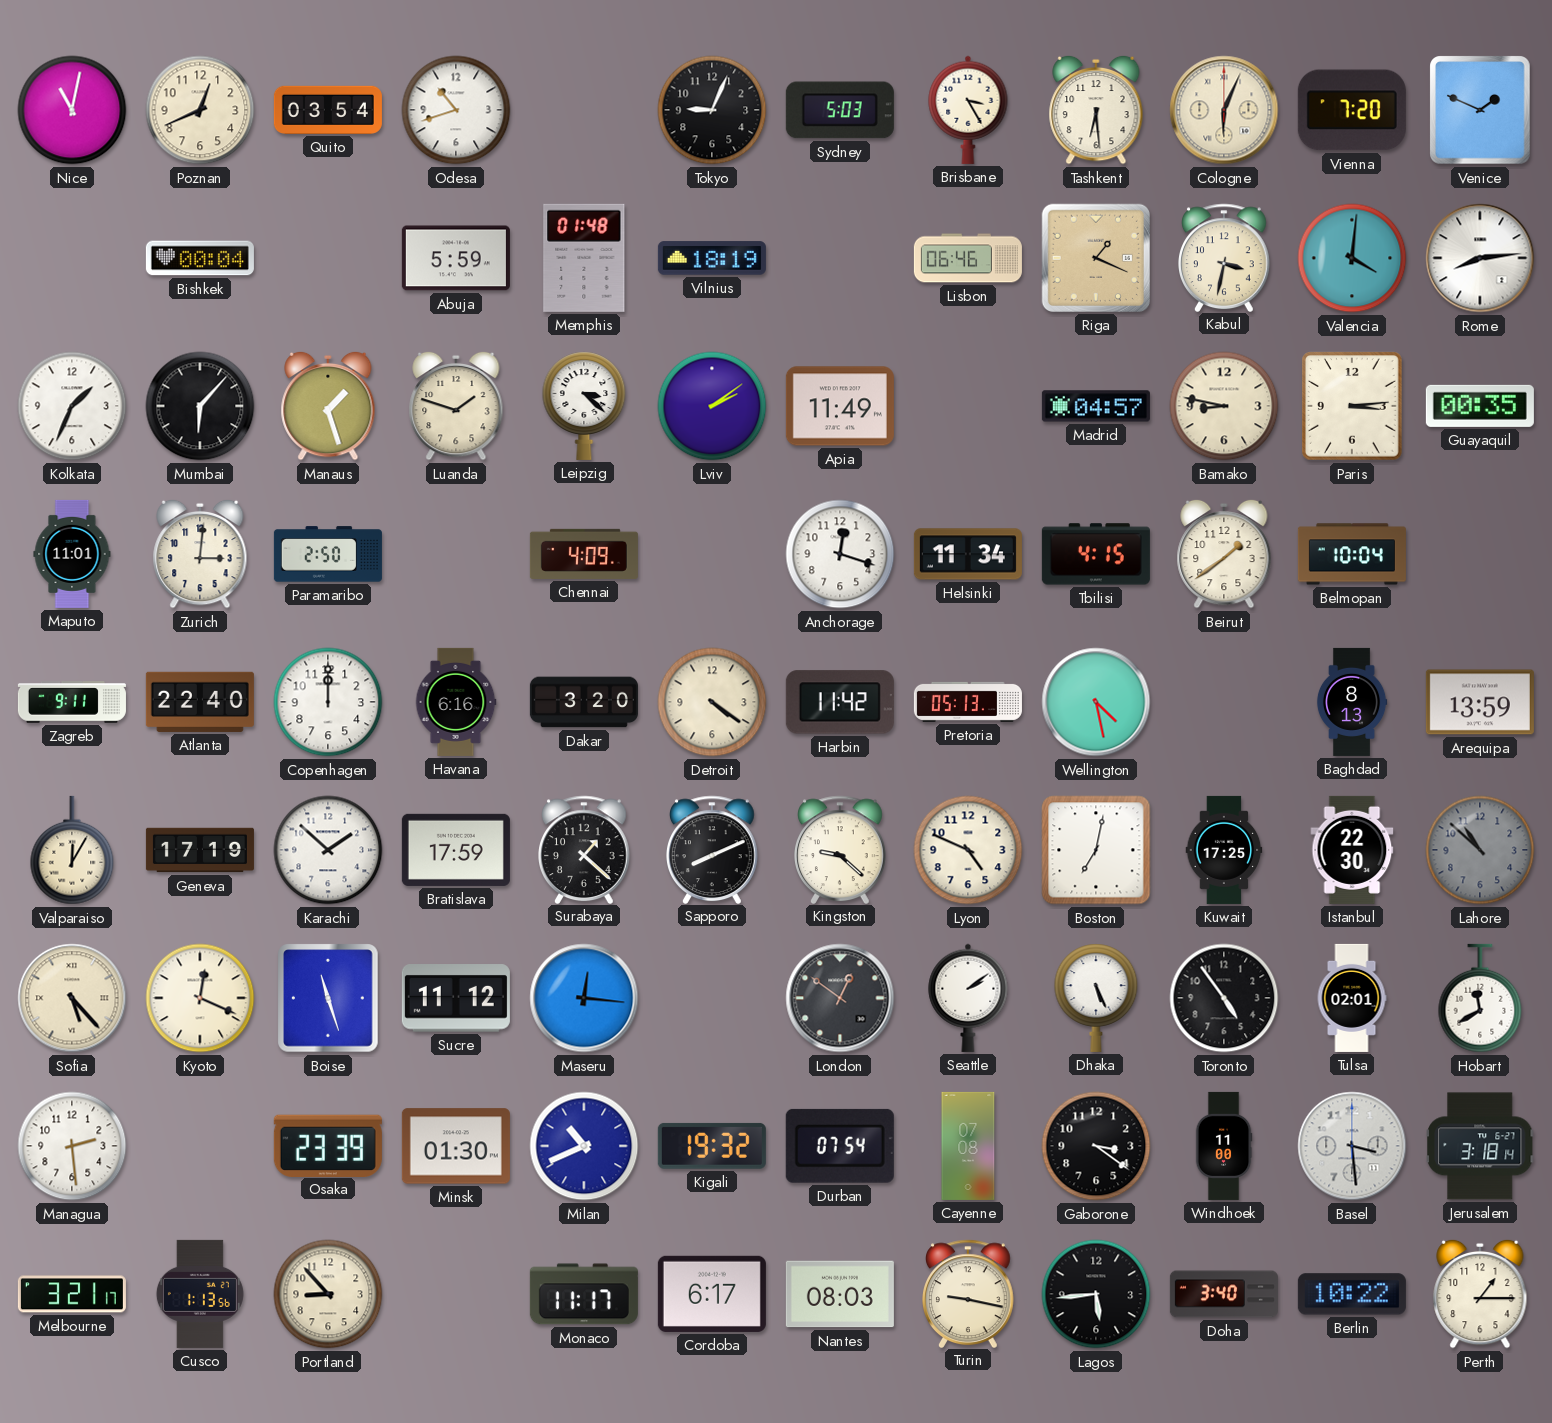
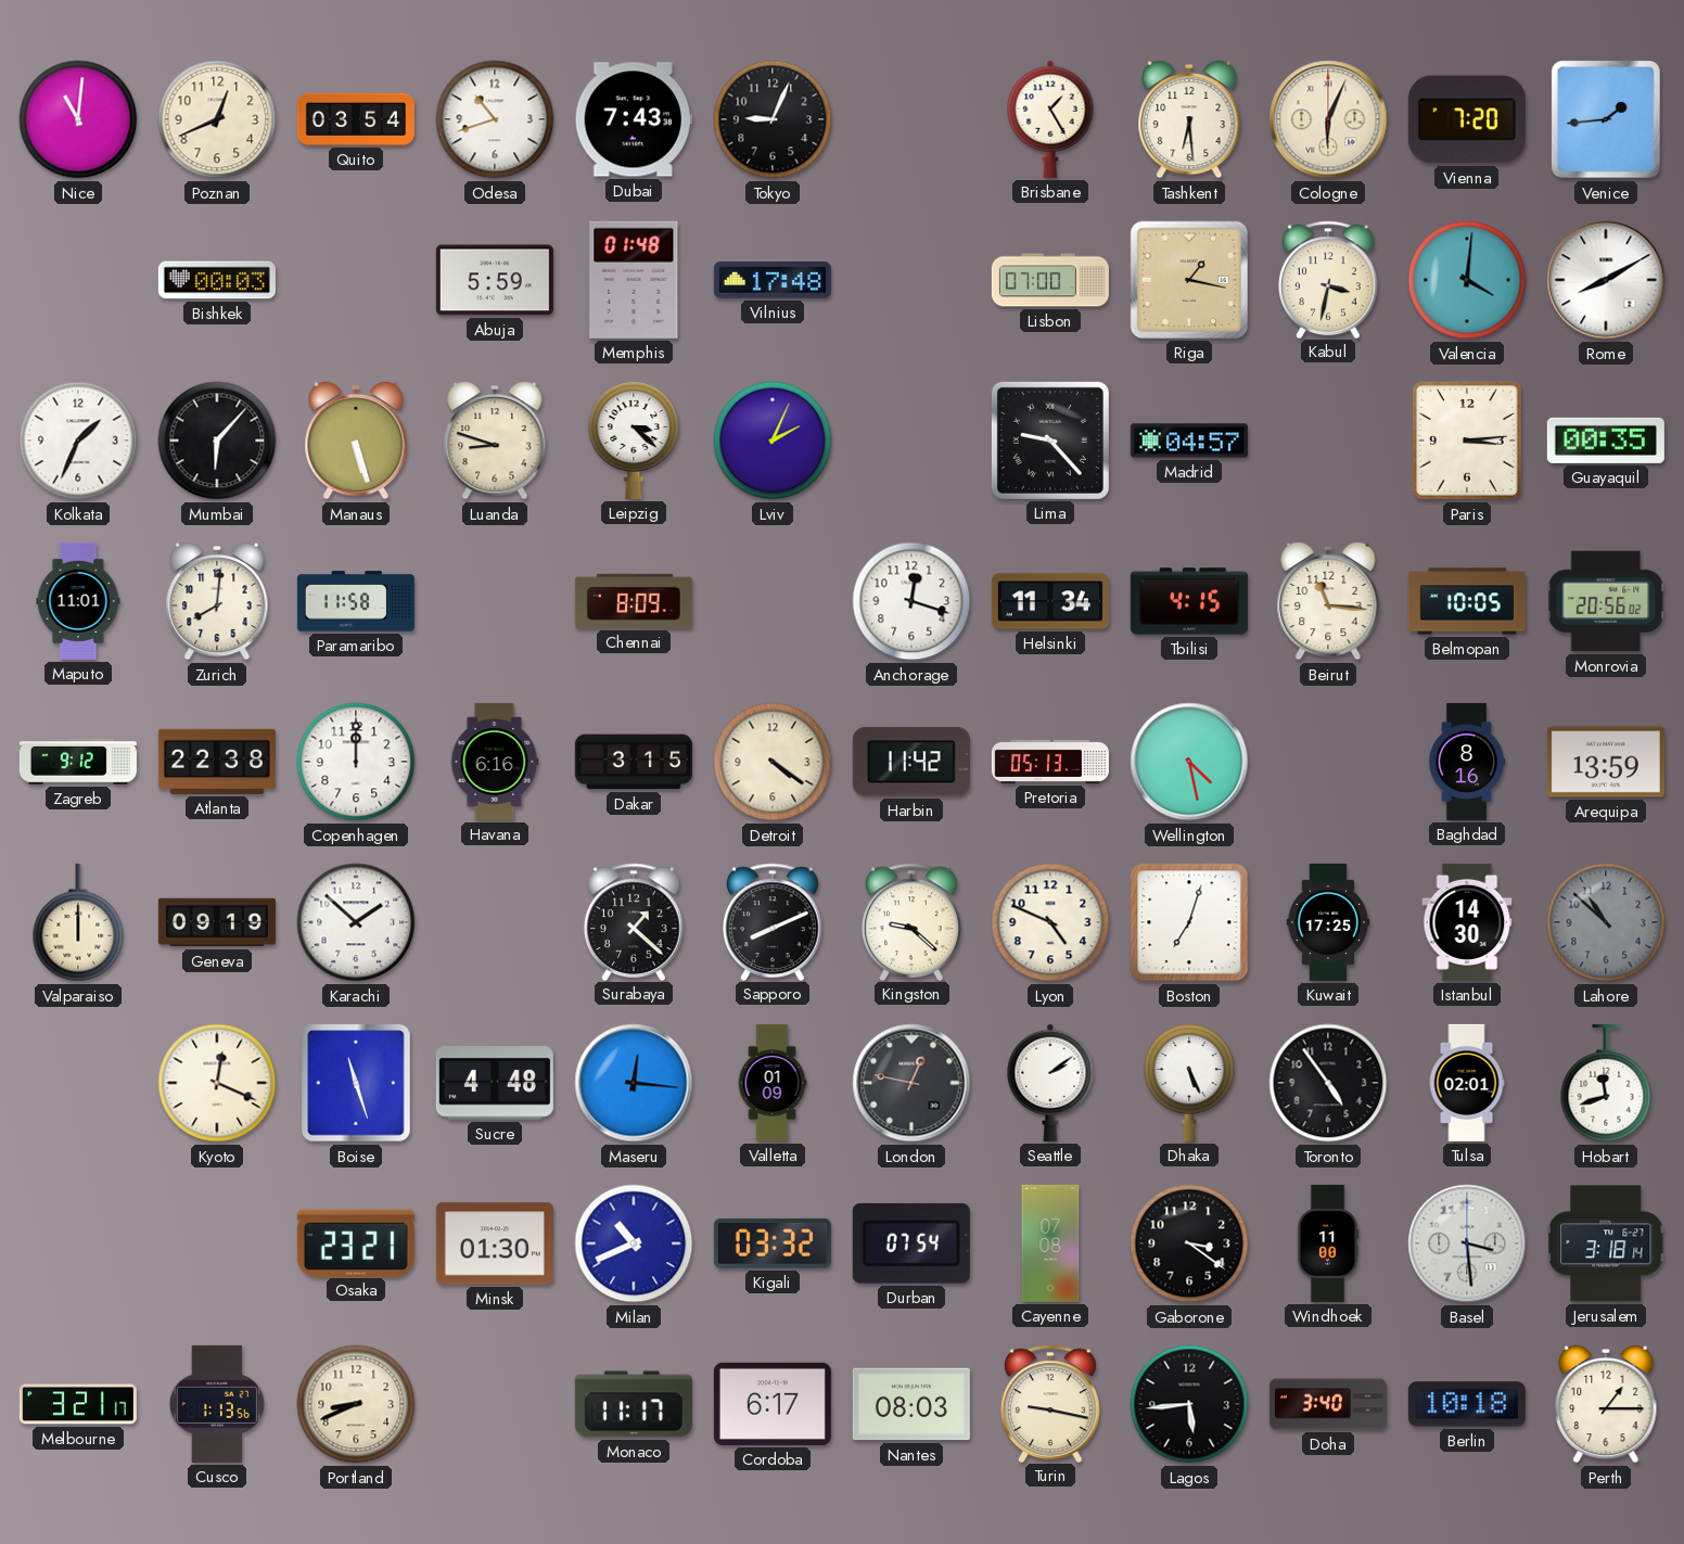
Nice: 11:02 -> 11:01
Dubai: none -> 7:43
Sydney: 5:03 -> none
Brisbane: 3:25 -> 1:25
Venice: 1:49 -> 1:44
Bishkek: 00:04 -> 00:03
Vilnius: 18:19 -> 17:48
Lisbon: 06:46 -> 07:00
Riga: 1:19 -> 1:17
Rome: 8:14 -> 8:10
Manaus: 1:27 -> 5:27
Luanda: 1:48 -> 8:48
Lviv: 2:09 -> 2:04
Apia: 11:49 -> none
Lima: none -> 9:23
Bamako: 8:47 -> none
Zurich: 3:01 -> 8:01
Paramaribo: 2:50 -> 11:58
Chennai: 4:09 -> 8:09
Beirut: 1:39 -> 11:16
Belmopan: 10:04 -> 10:05
Monrovia: none -> 20:56
Zagreb: 9:11 -> 9:12
Atlanta: 22:40 -> 22:38
Dakar: 3:20 -> 3:15
Baghdad: 8:13 -> 8:16
Valparaiso: 12:05 -> 12:00
Geneva: 17:19 -> 09:19
Bratislava: 17:59 -> none
Boston: 7:02 -> 7:03
Istanbul: 22:30 -> 14:30
Sofia: 5:23 -> none
Sucre: 11:12 -> 4:48
Valletta: none -> 01:09
London: 12:51 -> 12:47
Hobart: 11:40 -> 11:42
Managua: 2:29 -> none
Osaka: 23:39 -> 23:21
Kigali: 19:32 -> 03:32
Portland: 8:53 -> 8:41
Berlin: 10:22 -> 10:18
